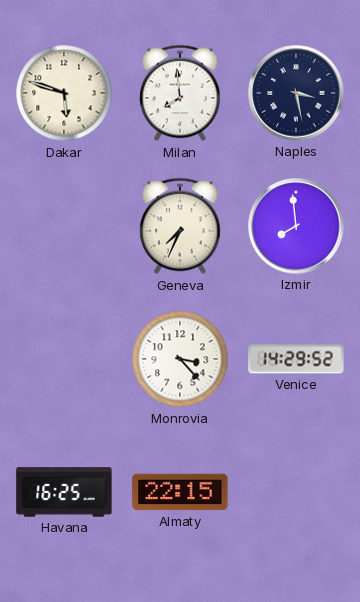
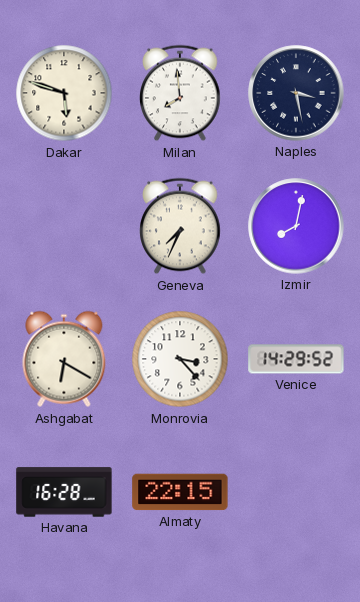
Izmir: 7:59 -> 8:02
Ashgabat: none -> 6:20
Havana: 16:25 -> 16:28
